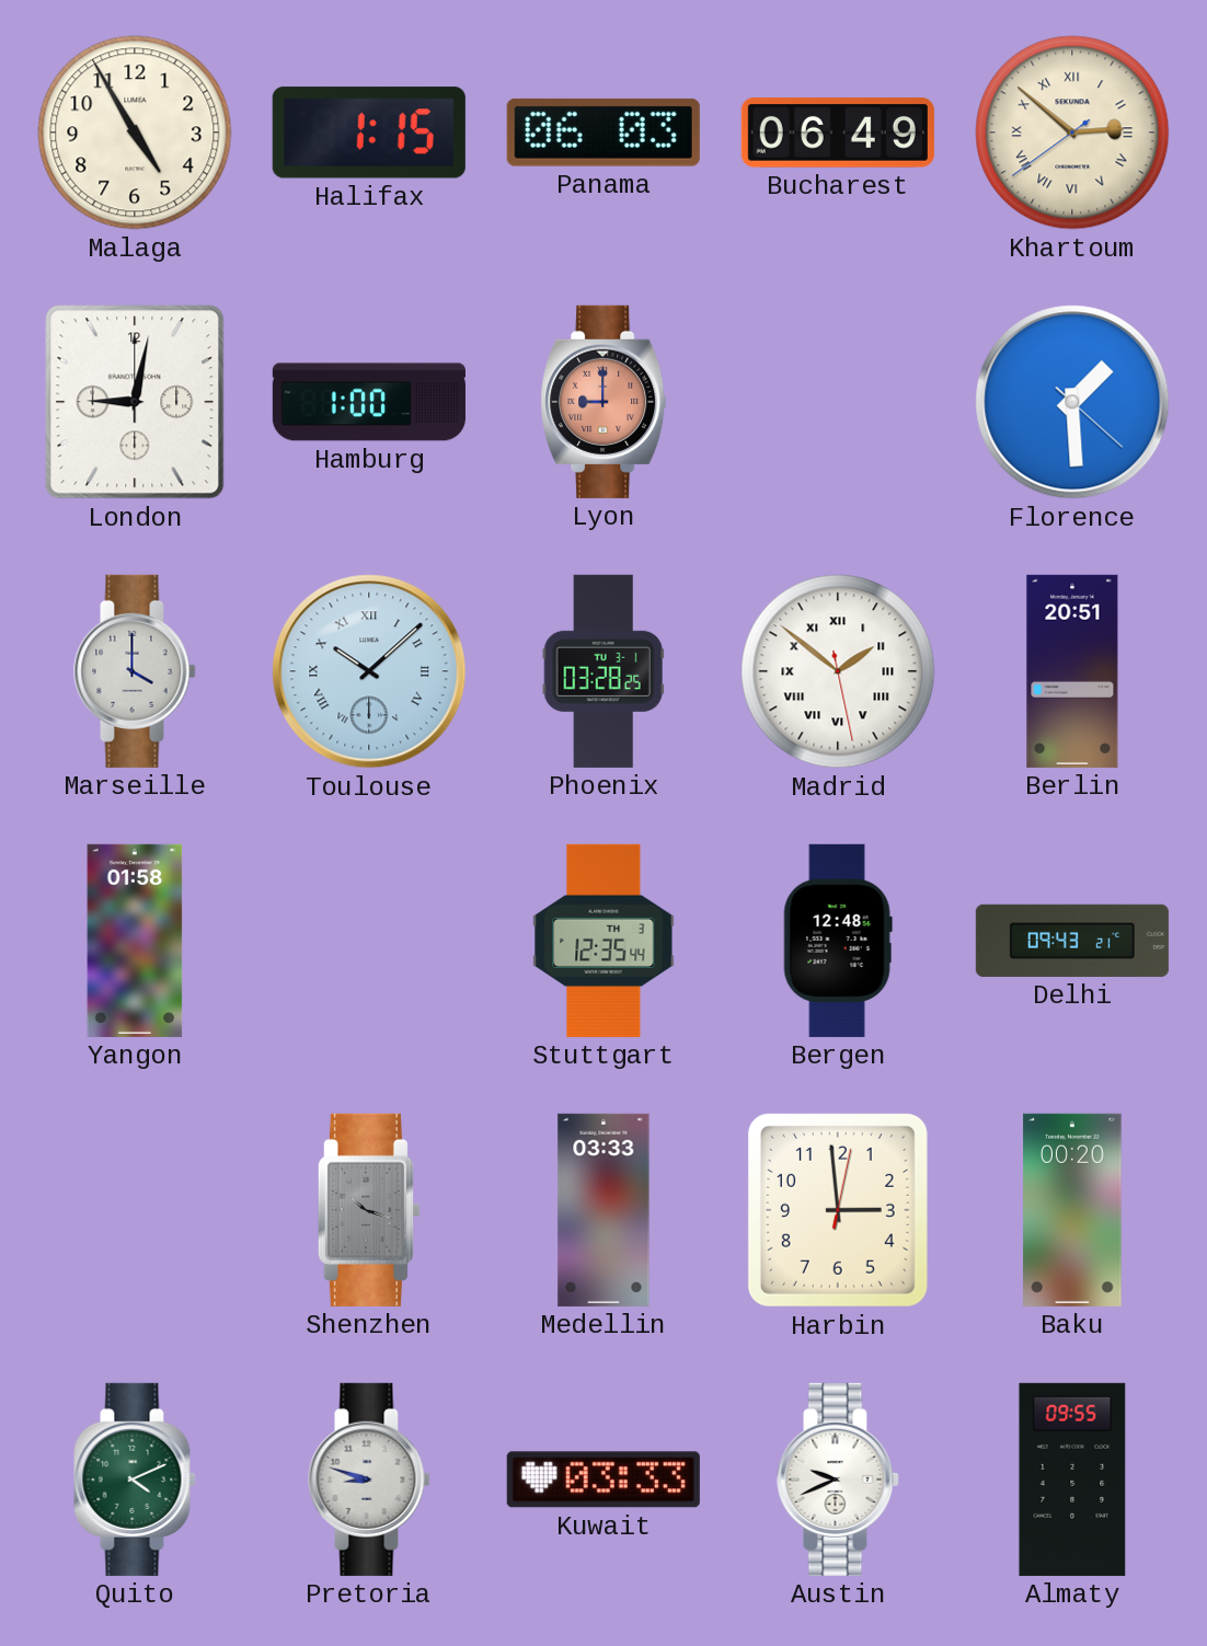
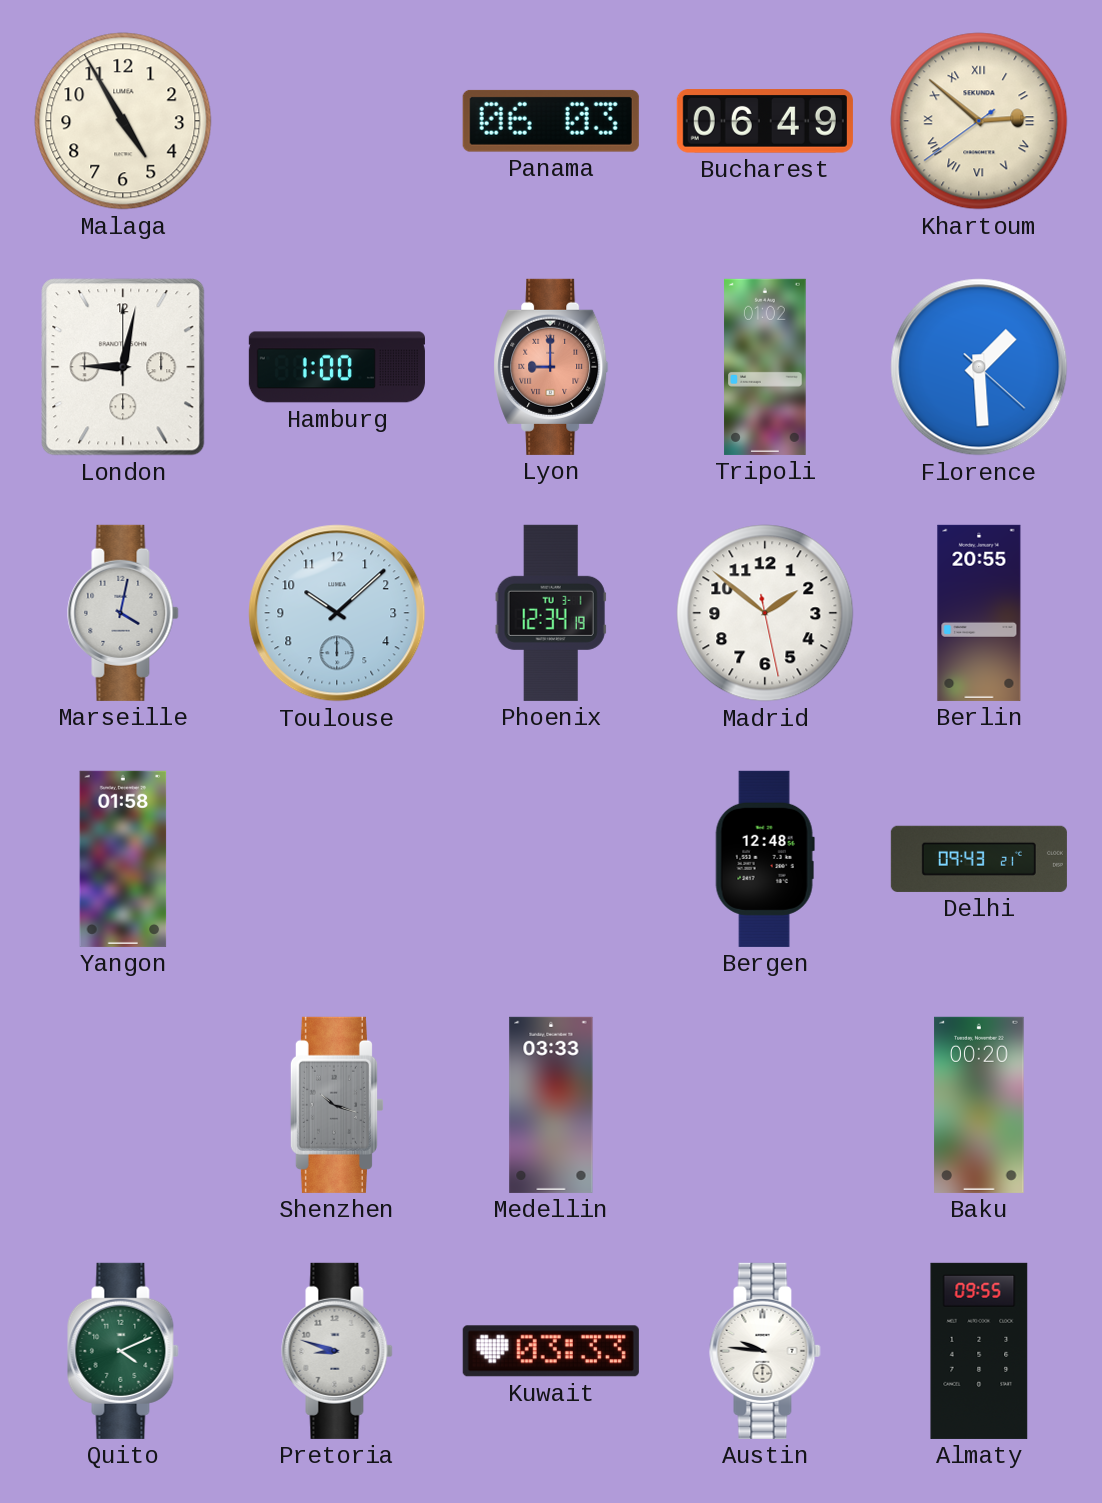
Halifax: 1:15 -> none
Tripoli: none -> 01:02
Marseille: 4:00 -> 4:02
Toulouse numerals: Roman -> Arabic
Phoenix: 03:28 -> 12:34
Madrid numerals: Roman -> Arabic
Berlin: 20:51 -> 20:55
Stuttgart: 12:35 -> none
Harbin: 2:59 -> none
Austin: 9:41 -> 9:46
